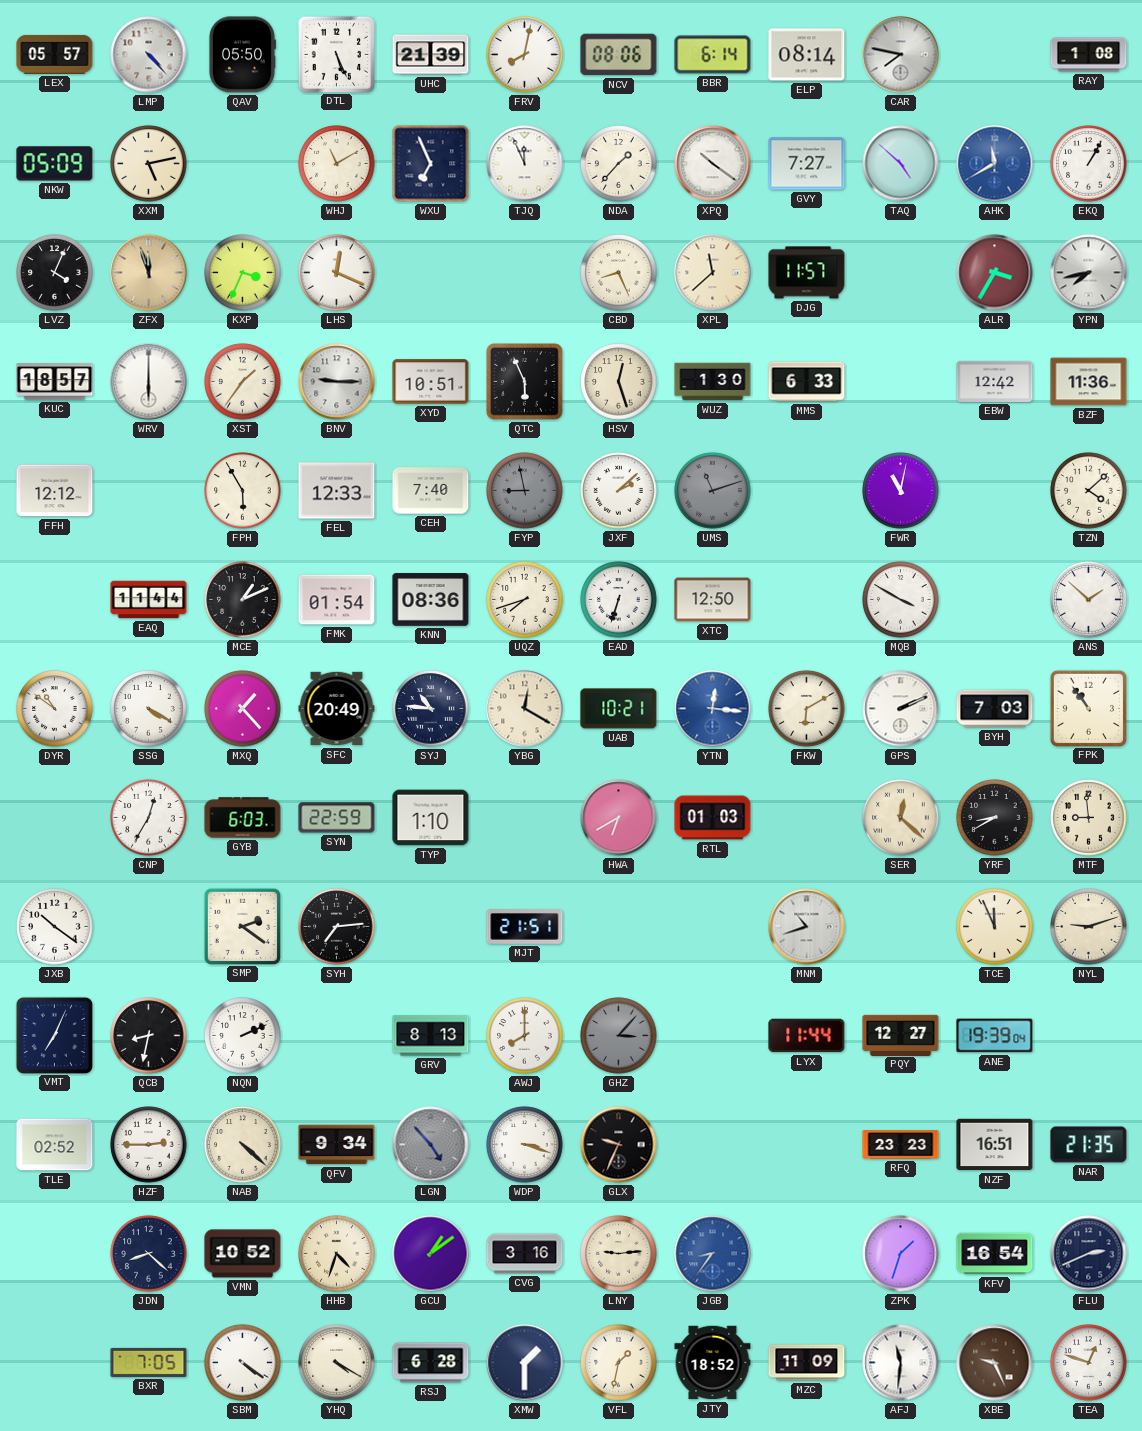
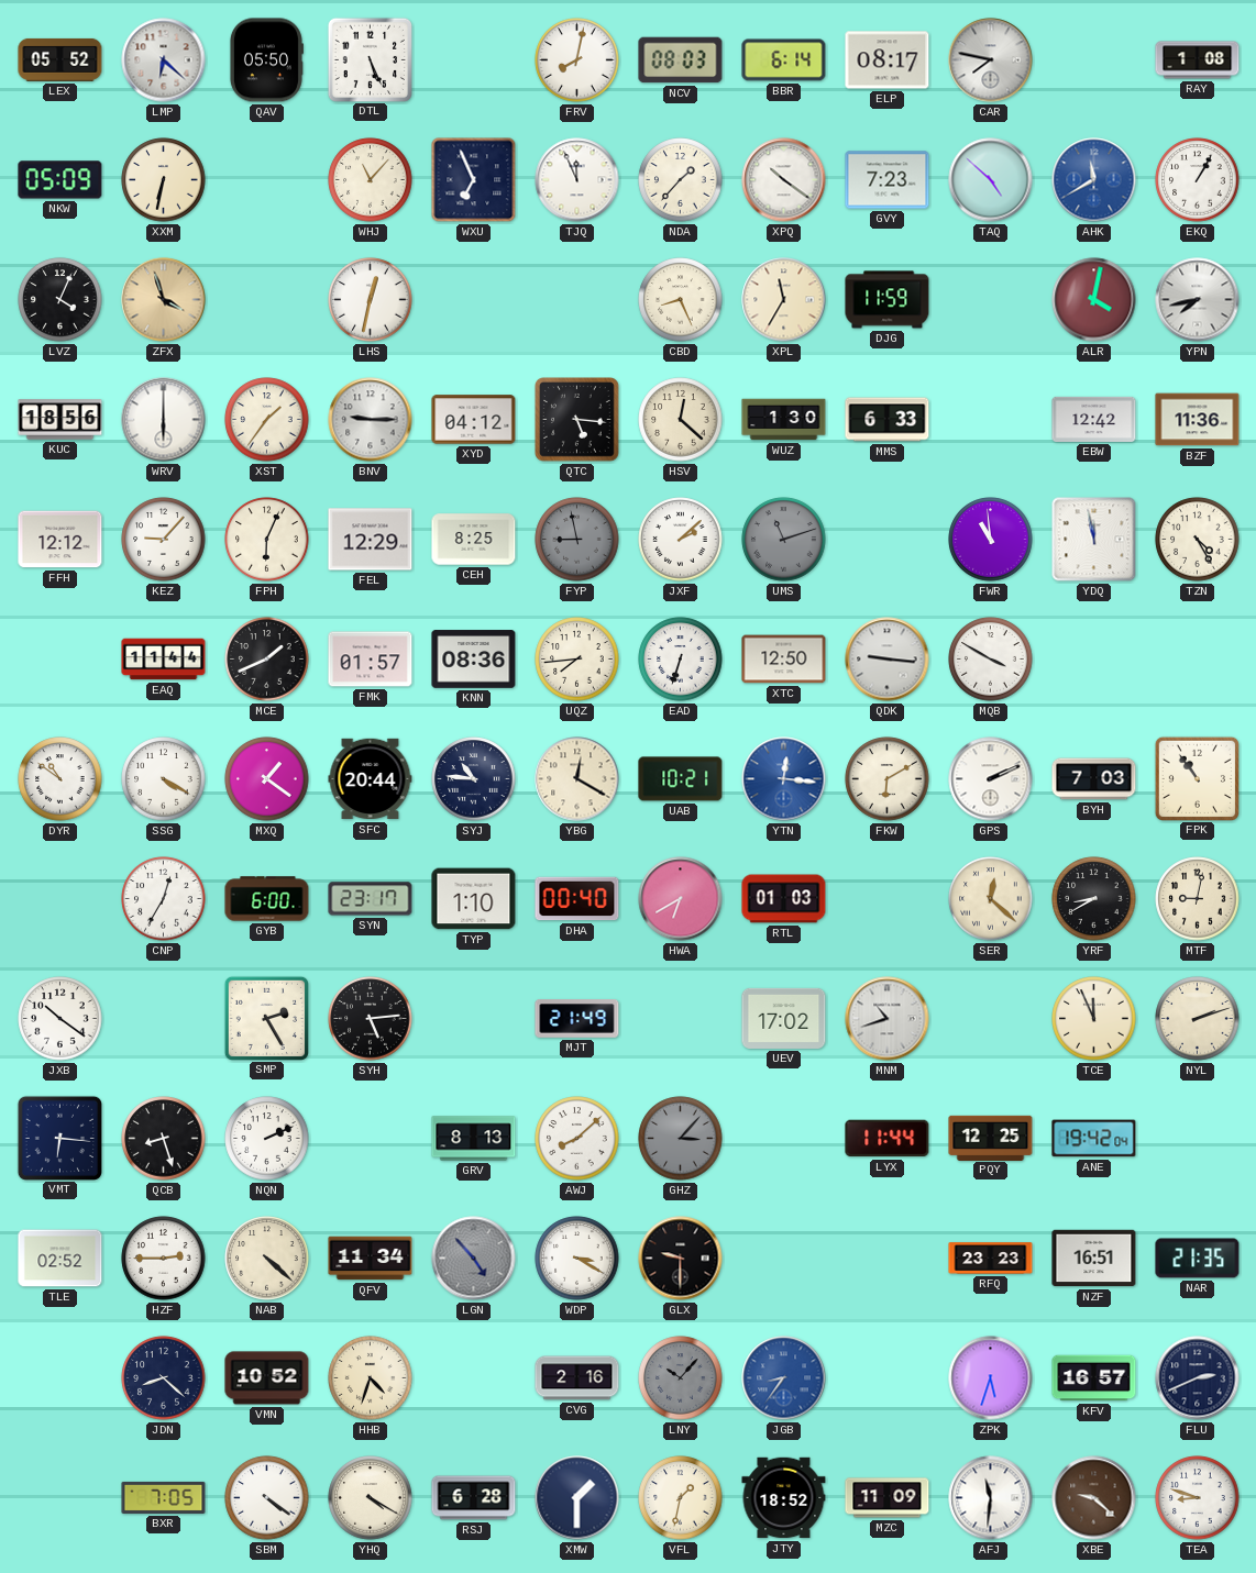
LEX: 05:57 -> 05:52
LMP: 4:23 -> 6:22
UHC: 21:39 -> none
NCV: 08:06 -> 08:03
ELP: 08:14 -> 08:17
XXM: 5:13 -> 6:32
WHJ: 11:10 -> 11:07
GVY: 7:27 -> 7:23
ZFX: 11:57 -> 3:57
KXP: 3:34 -> none
LHS: 12:19 -> 12:32
XPL: 11:38 -> 11:35
DJG: 11:57 -> 11:59
ALR: 3:35 -> 4:02
KUC: 18:57 -> 18:56
XYD: 10:51 -> 04:12
QTC: 5:56 -> 5:16
HSV: 12:27 -> 12:22
KEZ: none -> 9:07
FPH: 5:55 -> 6:04
FEL: 12:33 -> 12:29
CEH: 7:40 -> 8:25
FWR: 11:02 -> 10:59
YDQ: none -> 11:58
TZN: 4:08 -> 4:25
MCE: 1:11 -> 1:41
FMK: 01:54 -> 01:57
UQZ: 7:42 -> 7:44
QDK: none -> 9:16
ANS: 1:52 -> none
MXQ: 1:23 -> 1:21
SFC: 20:49 -> 20:44
GYB: 6:03 -> 6:00
SYN: 22:59 -> 23:17
DHA: none -> 00:40
MTF: 8:59 -> 9:02
SMP: 2:21 -> 2:25
SYH: 7:14 -> 5:14
MJT: 21:51 -> 21:49
UEV: none -> 17:02
NYL: 9:12 -> 2:12
VMT: 7:04 -> 6:16
QCB: 8:32 -> 8:27
AWJ: 8:00 -> 8:08
PQY: 12:27 -> 12:25
ANE: 19:39 -> 19:42
QFV: 9:34 -> 11:34
WDP: 3:18 -> 3:20
GLX: 9:34 -> 9:30
GCU: 1:09 -> none
CVG: 3:16 -> 2:16
LNY: 9:14 -> 10:07
LNY dial: cream -> grey
ZPK: 1:33 -> 5:33
KFV: 16:54 -> 16:57
XBE: 9:26 -> 9:22
TEA: 12:48 -> 8:48
